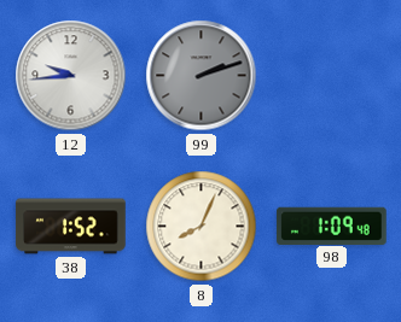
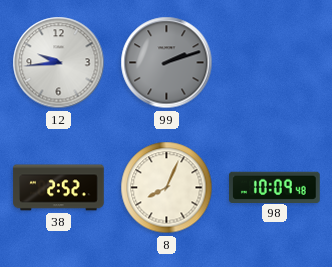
38: 1:52 -> 2:52
98: 1:09 -> 10:09
